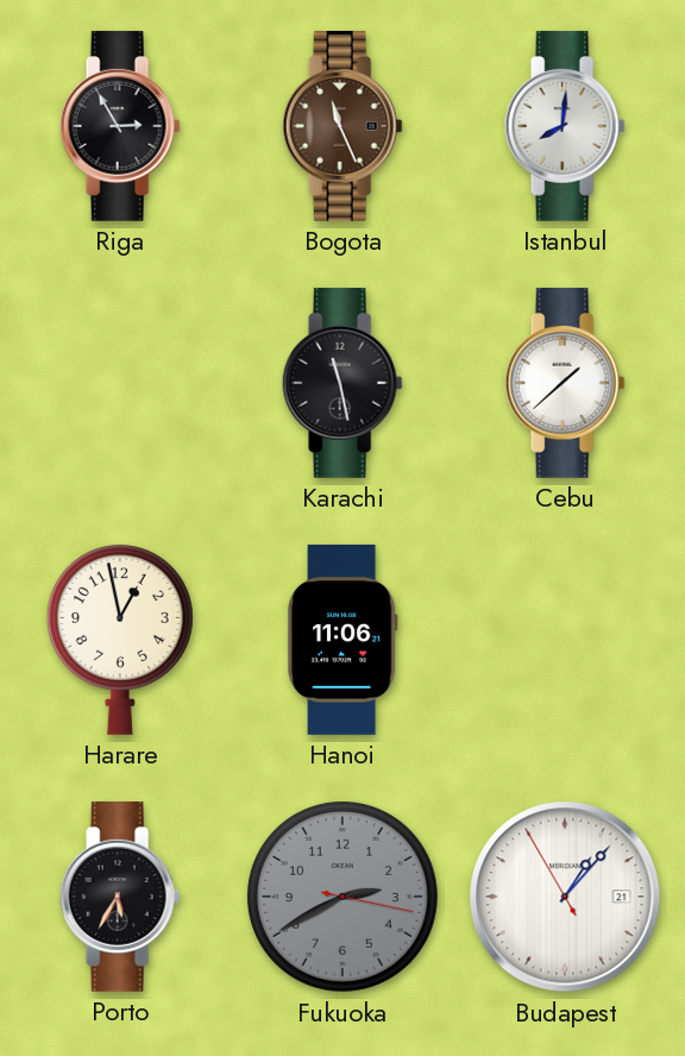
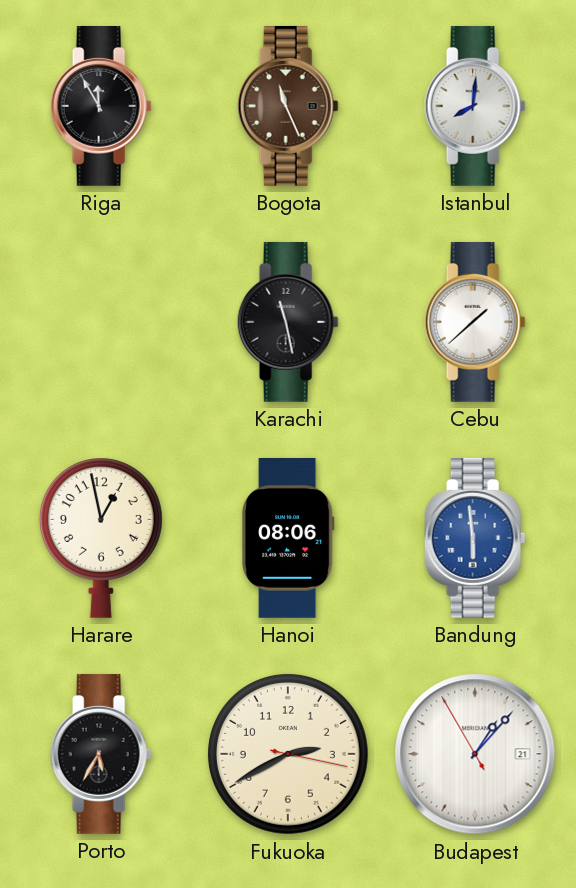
Riga: 2:55 -> 11:55
Hanoi: 11:06 -> 08:06
Bandung: none -> 5:59
Fukuoka dial: grey -> cream
